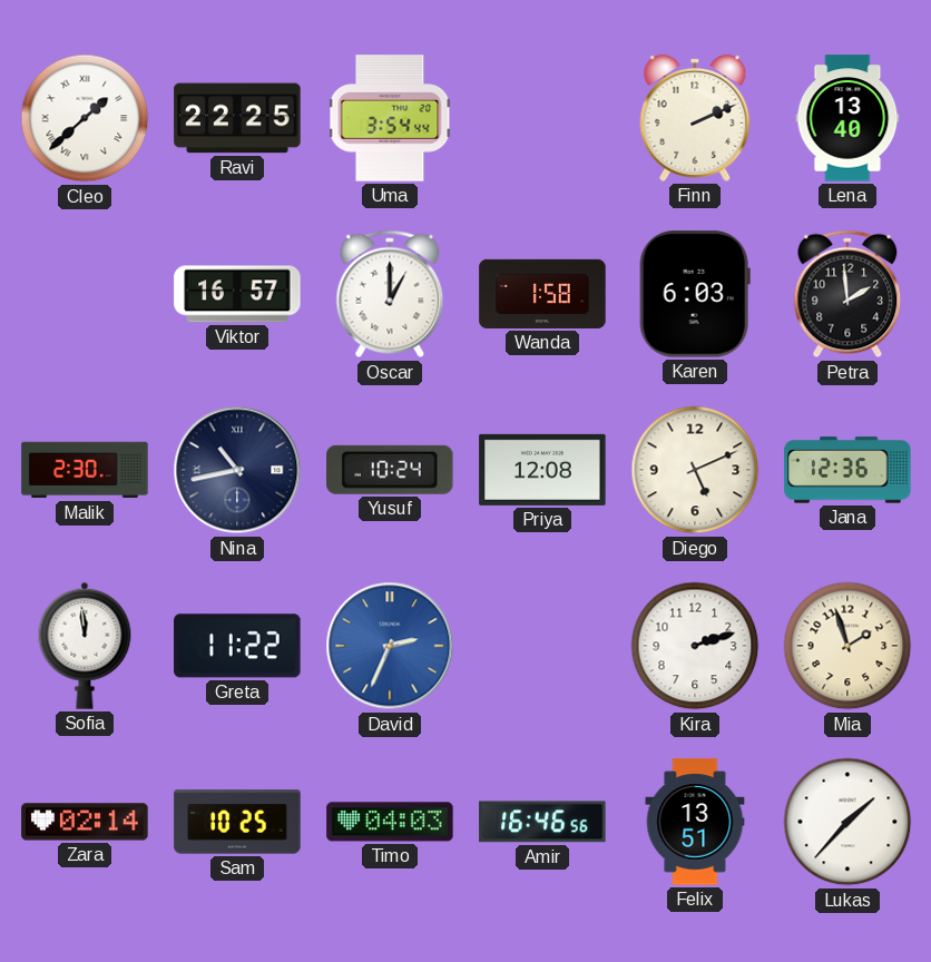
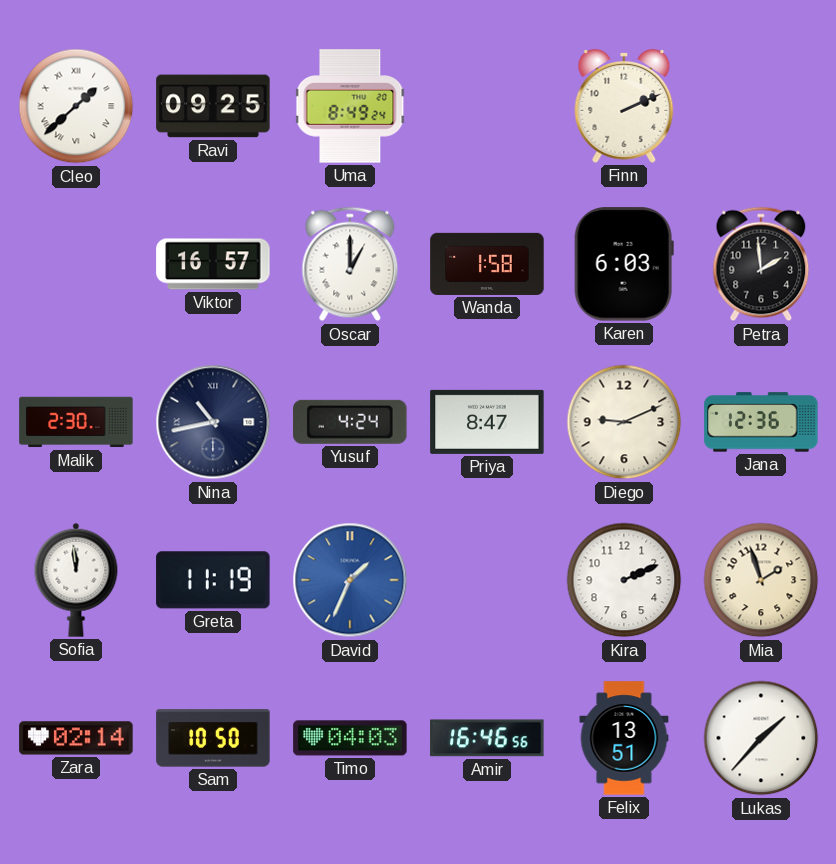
Ravi: 22:25 -> 09:25
Uma: 3:54 -> 8:49
Lena: 13:40 -> none
Yusuf: 10:24 -> 4:24
Priya: 12:08 -> 8:47
Diego: 5:11 -> 9:11
Greta: 11:22 -> 11:19
David: 2:34 -> 1:34
Kira: 2:12 -> 2:11
Sam: 10:25 -> 10:50
